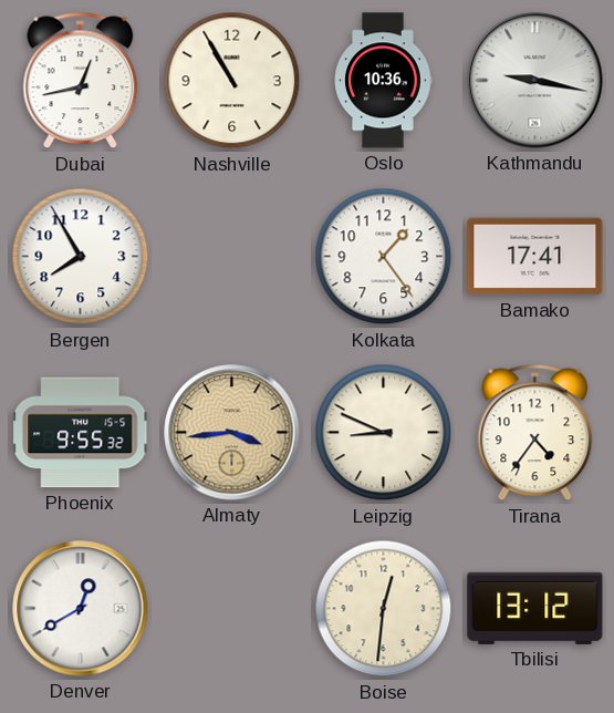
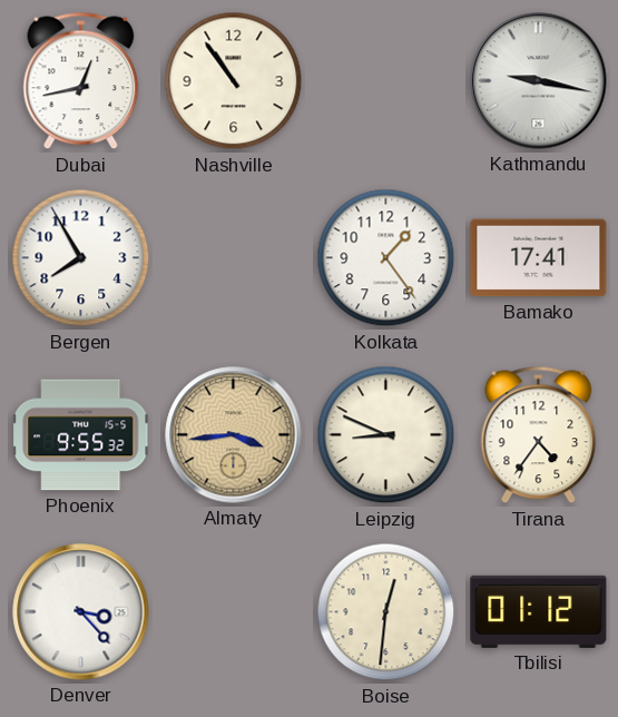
Nashville: 10:55 -> 10:54
Oslo: 10:36 -> none
Denver: 12:40 -> 3:23
Tbilisi: 13:12 -> 01:12
